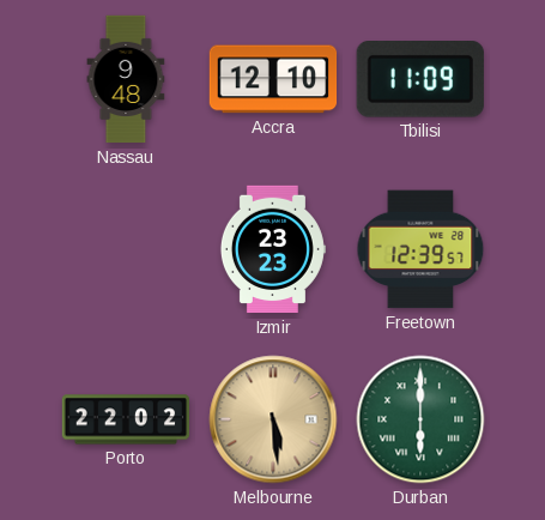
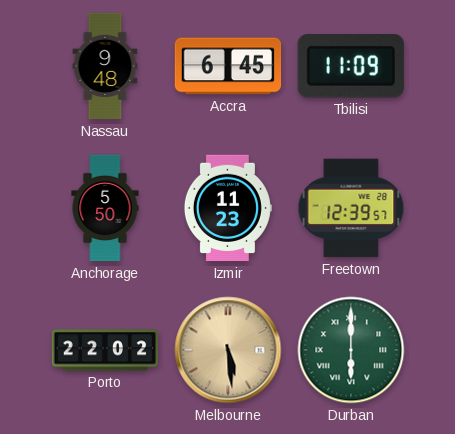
Accra: 12:10 -> 6:45
Anchorage: none -> 5:50
Izmir: 23:23 -> 11:23
